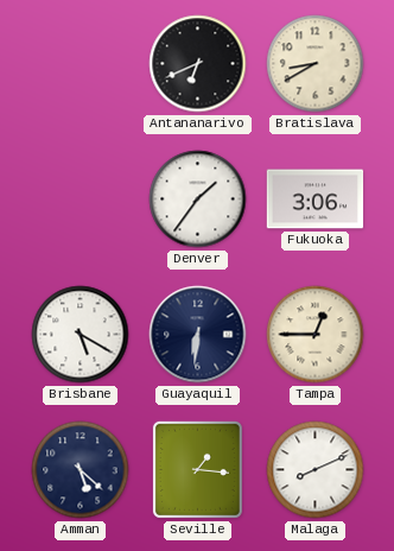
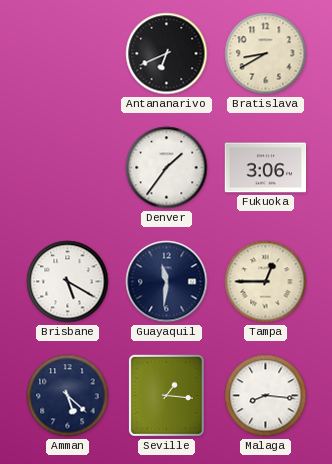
Guayaquil: 6:31 -> 11:31
Malaga: 8:11 -> 8:16
